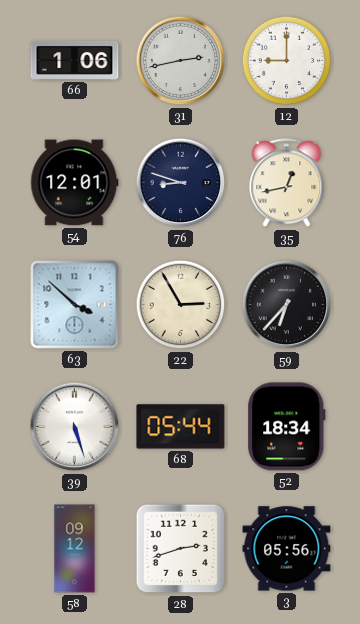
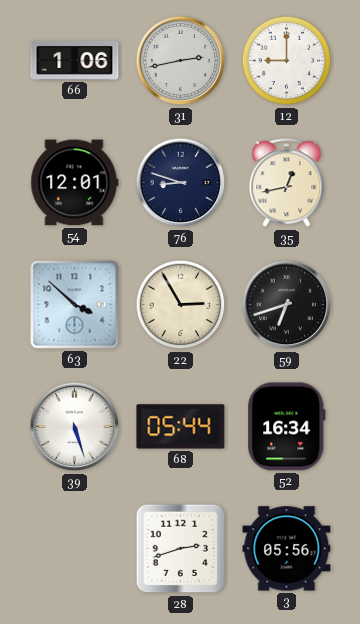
59: 6:37 -> 6:42
52: 18:34 -> 16:34
58: 09:12 -> none
